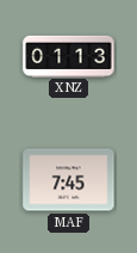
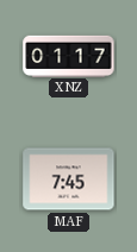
XNZ: 01:13 -> 01:17
